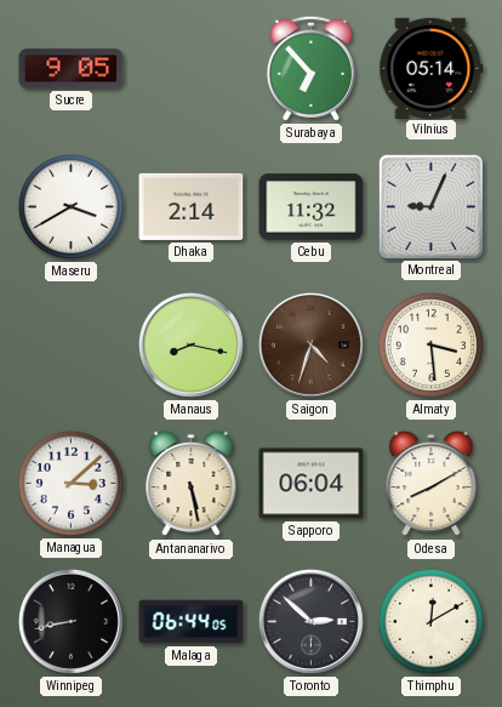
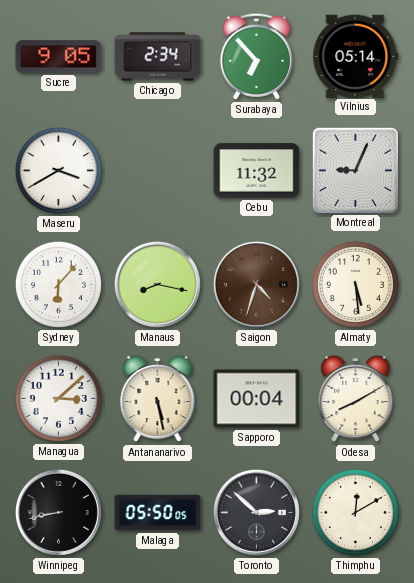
Chicago: none -> 2:34
Dhaka: 2:14 -> none
Sydney: none -> 6:07
Almaty: 3:29 -> 5:29
Sapporo: 06:04 -> 00:04
Malaga: 06:44 -> 05:50
